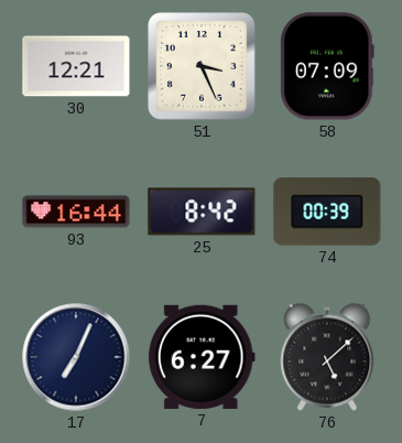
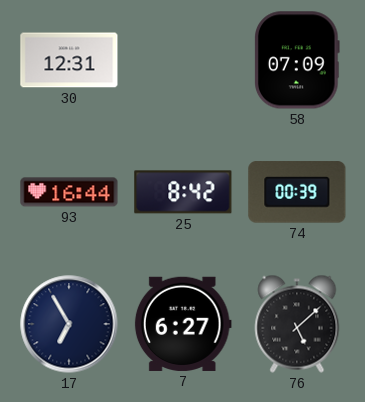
30: 12:21 -> 12:31
51: 3:26 -> none
17: 7:04 -> 6:55
